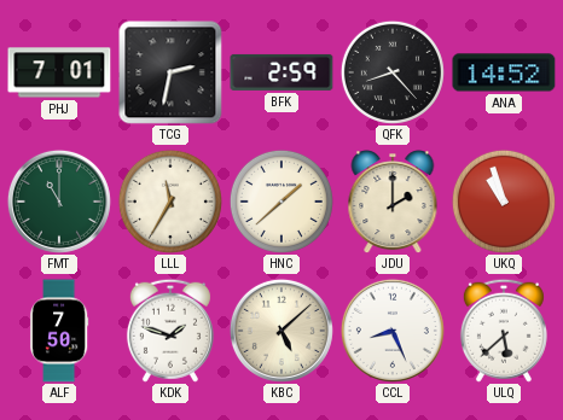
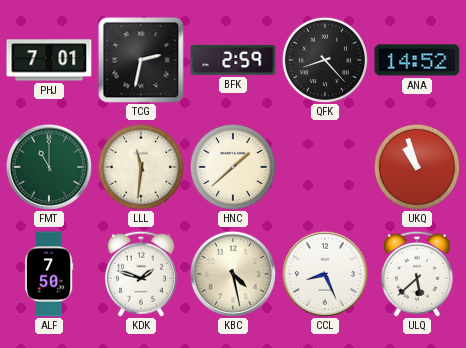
LLL: 11:35 -> 11:31
JDU: 2:00 -> none
KBC: 5:08 -> 4:28
